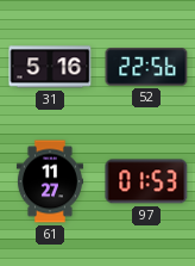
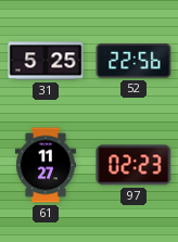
31: 5:16 -> 5:25
97: 01:53 -> 02:23
